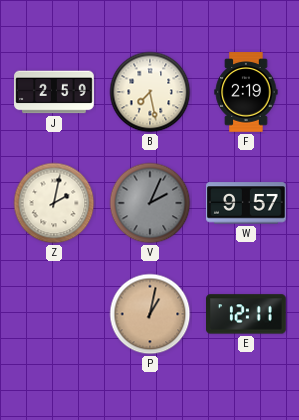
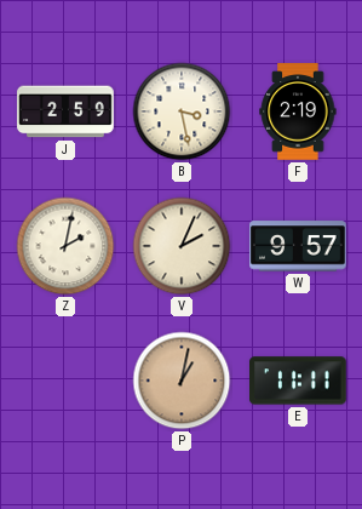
B: 7:28 -> 3:28
V dial: grey -> cream
E: 12:11 -> 11:11
